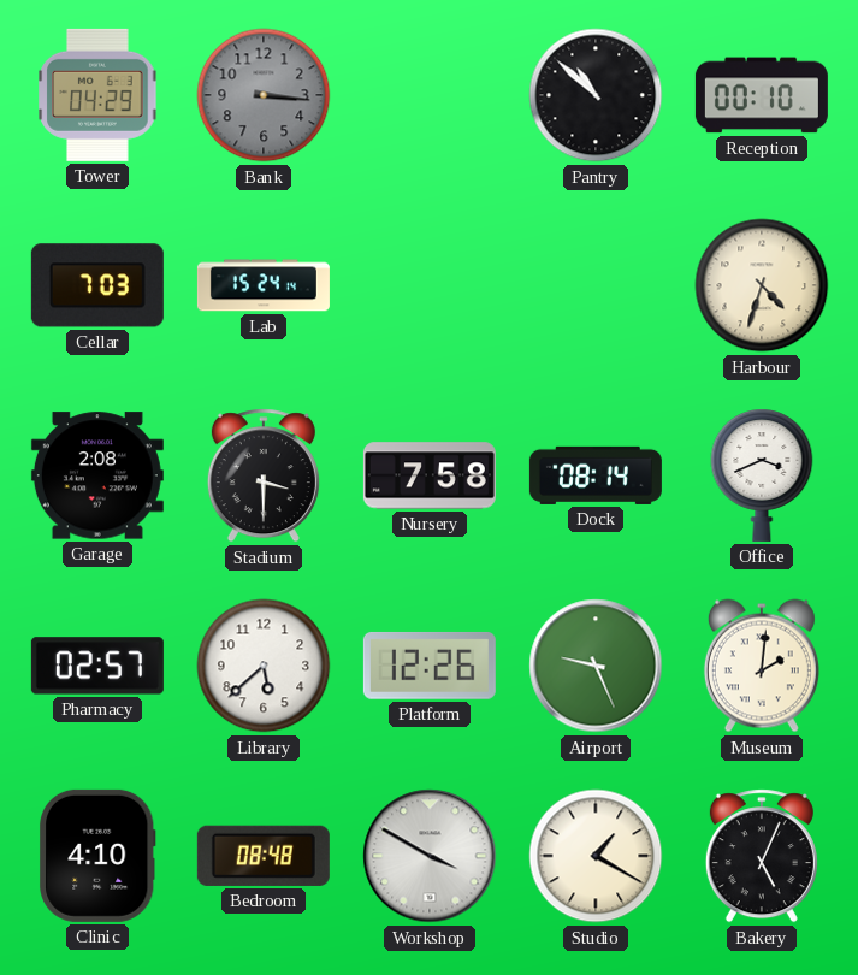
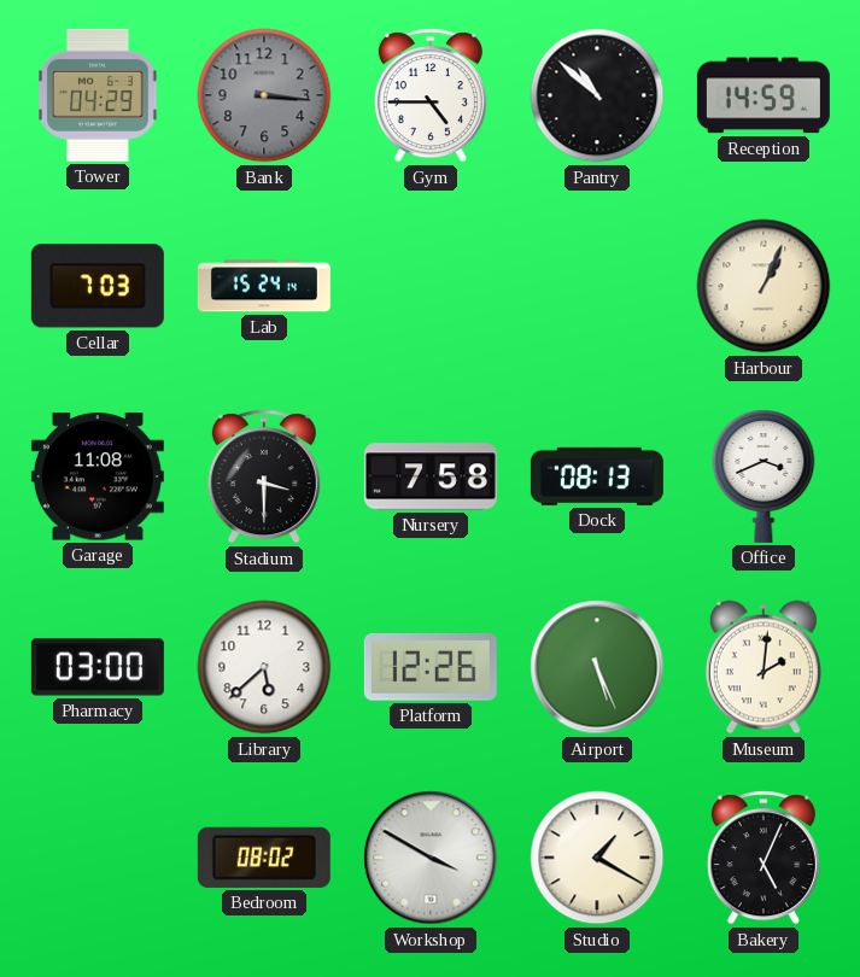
Gym: none -> 4:45
Reception: 00:10 -> 14:59
Harbour: 4:33 -> 1:04
Garage: 2:08 -> 11:08
Dock: 08:14 -> 08:13
Pharmacy: 02:57 -> 03:00
Airport: 9:26 -> 5:26
Clinic: 4:10 -> none
Bedroom: 08:48 -> 08:02
